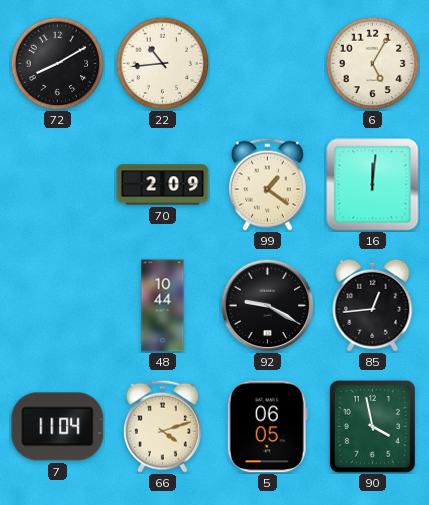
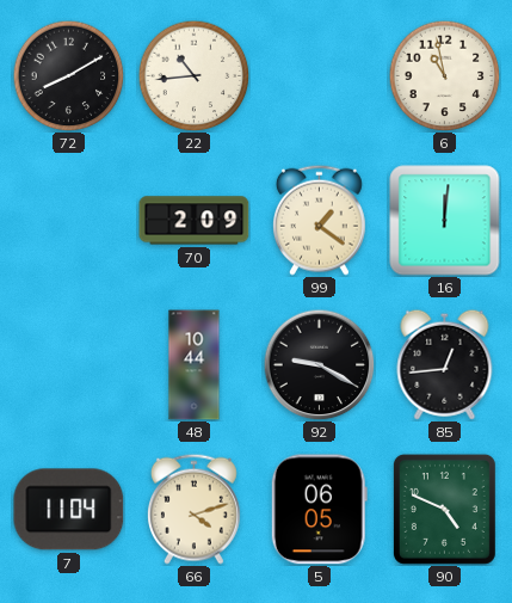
6: 5:05 -> 10:58
90: 3:58 -> 4:49
